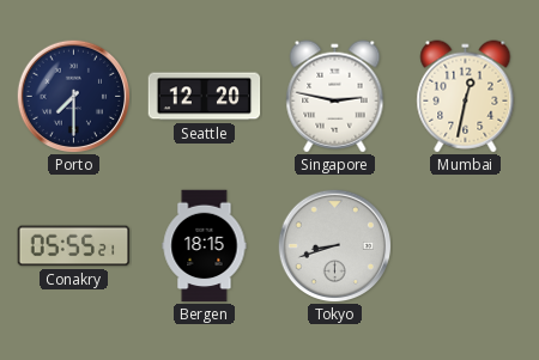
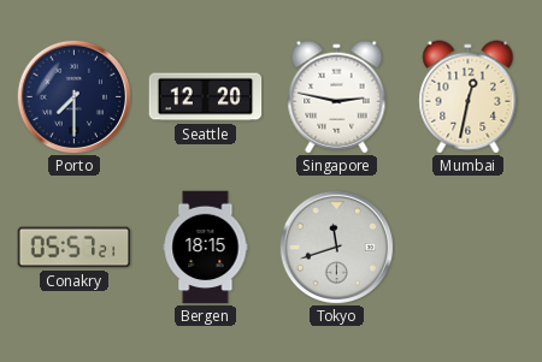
Conakry: 05:55 -> 05:57
Tokyo: 8:42 -> 11:42
